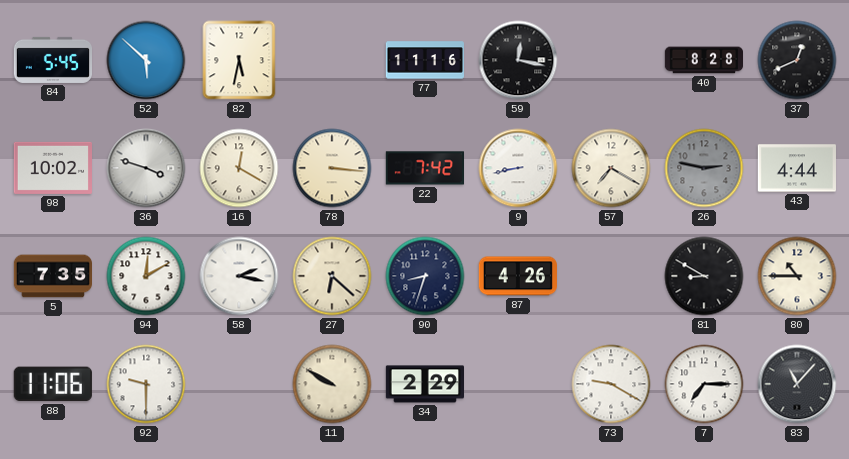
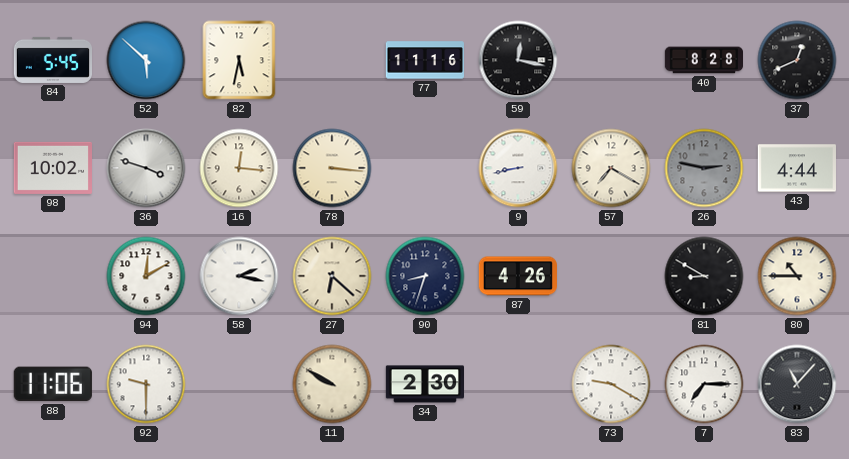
16: 12:20 -> 12:16
22: 7:42 -> none
5: 7:35 -> none
34: 2:29 -> 2:30
